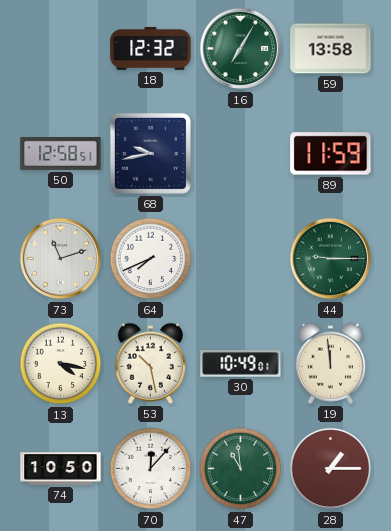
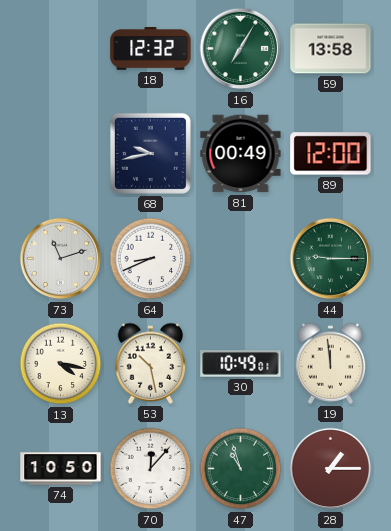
50: 12:58 -> none
81: none -> 00:49
89: 11:59 -> 12:00
64: 7:41 -> 8:41
47: 10:59 -> 10:57
